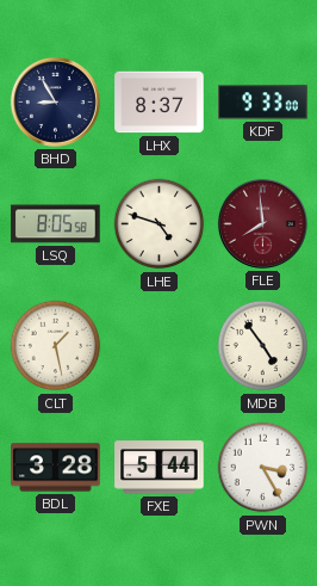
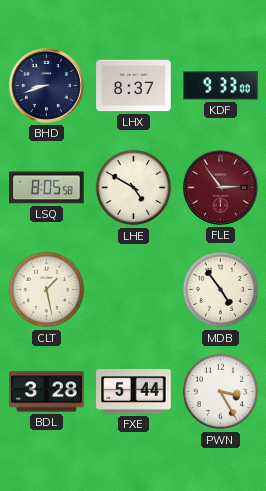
BHD: 8:55 -> 8:42
LHE: 4:48 -> 4:50
FLE: 7:59 -> 2:54
